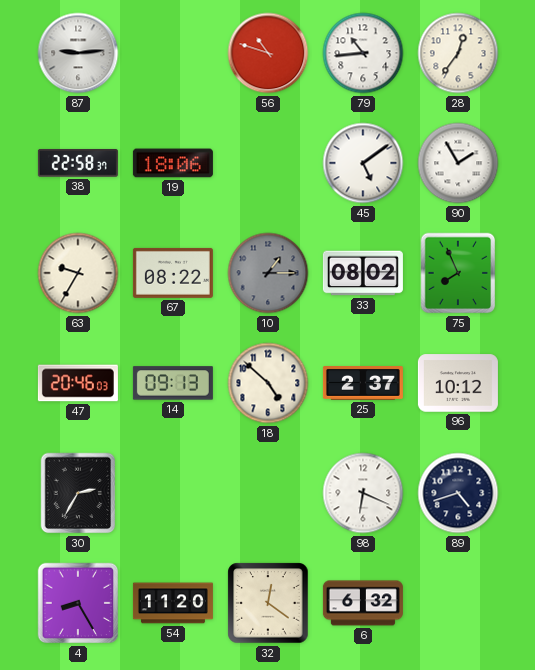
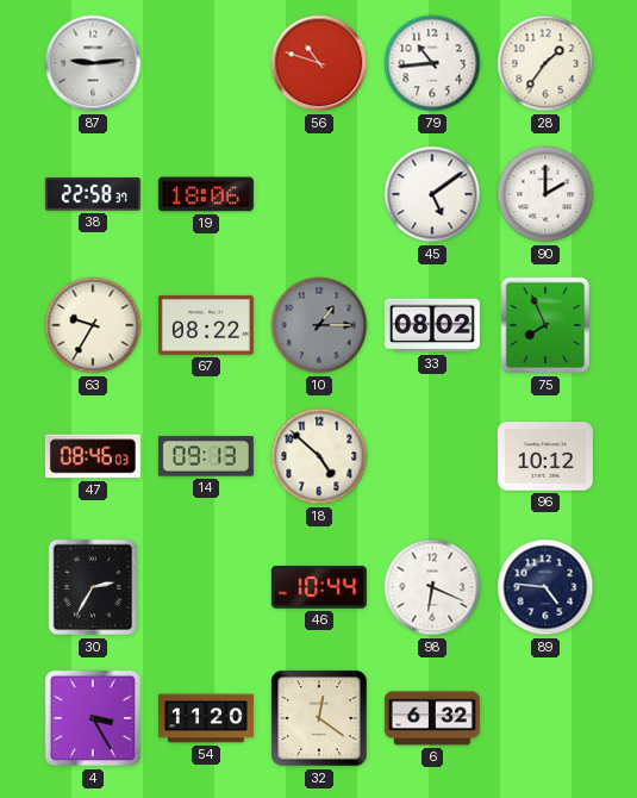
28: 12:36 -> 1:36
90: 1:55 -> 2:00
47: 20:46 -> 08:46
25: 2:37 -> none
46: none -> 10:44
89: 4:42 -> 4:46
4: 8:25 -> 3:25
